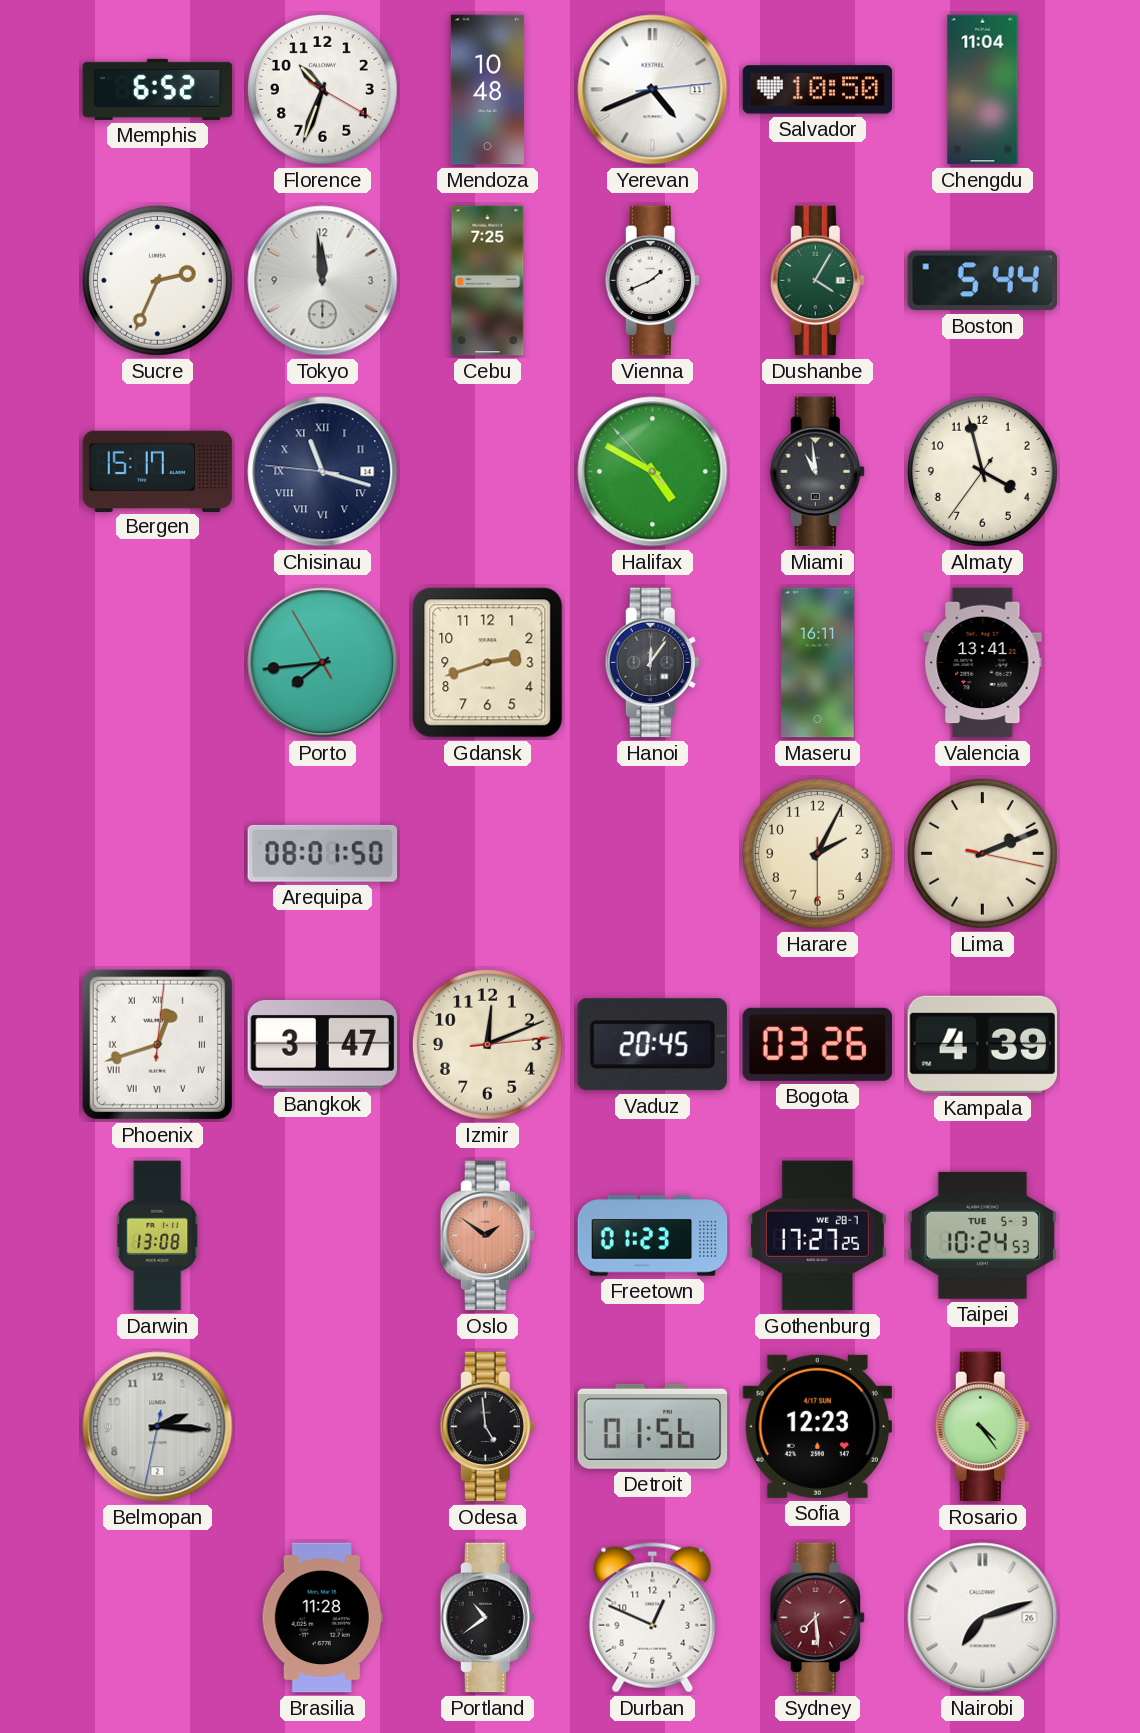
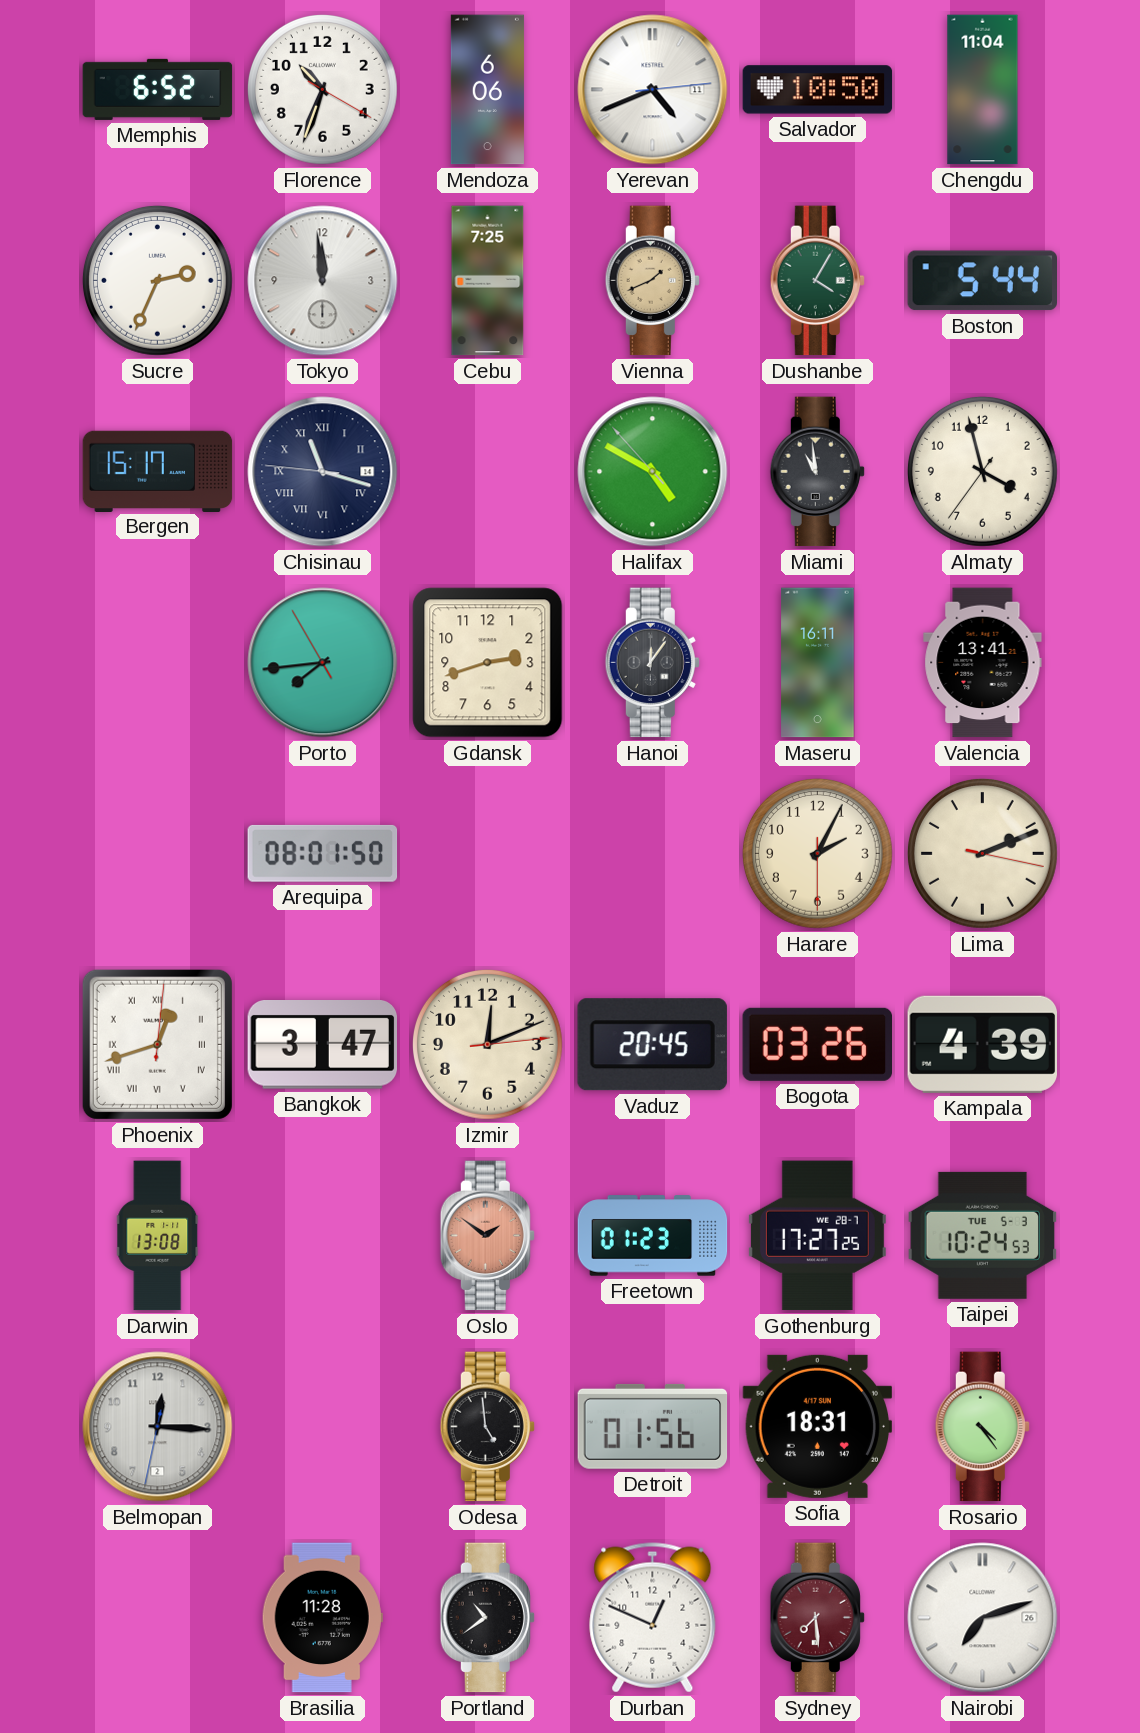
Mendoza: 10:48 -> 6:06
Vienna dial: white -> champagne
Belmopan: 2:15 -> 12:15
Sofia: 12:23 -> 18:31
